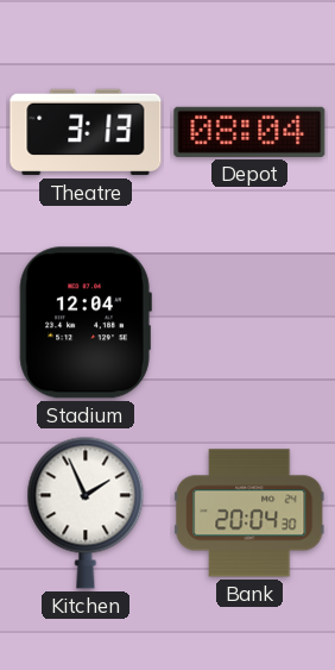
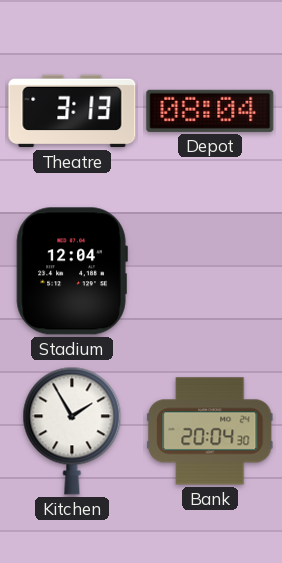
Kitchen: 1:56 -> 1:55
